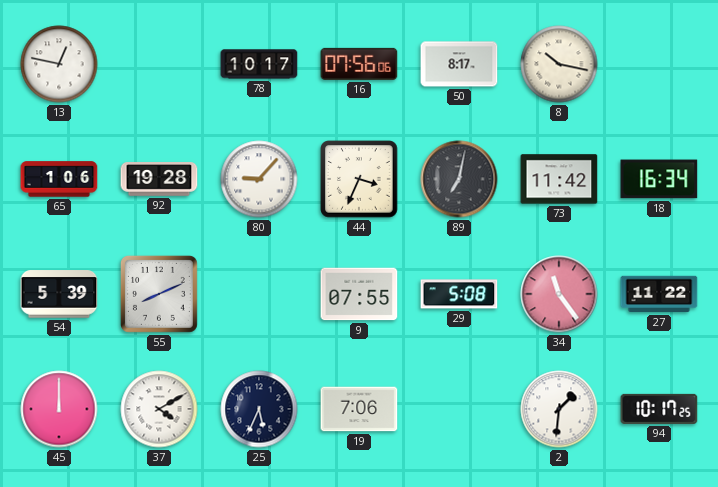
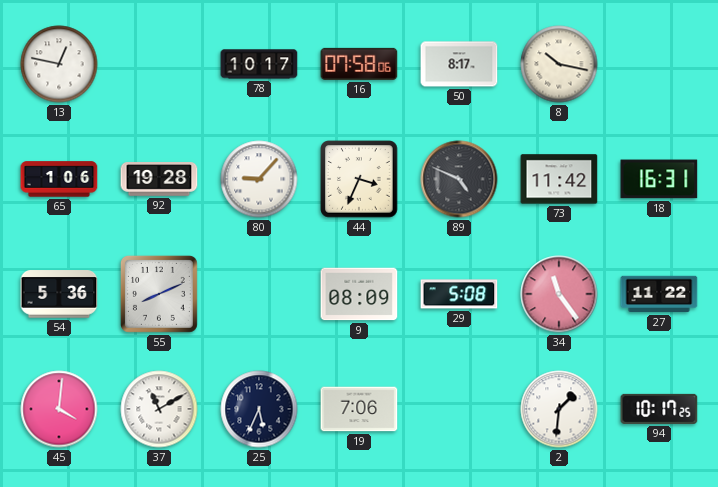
16: 07:56 -> 07:58
89: 7:02 -> 4:49
18: 16:34 -> 16:31
54: 5:39 -> 5:36
9: 07:55 -> 08:09
45: 12:00 -> 4:01
37: 4:10 -> 11:10
